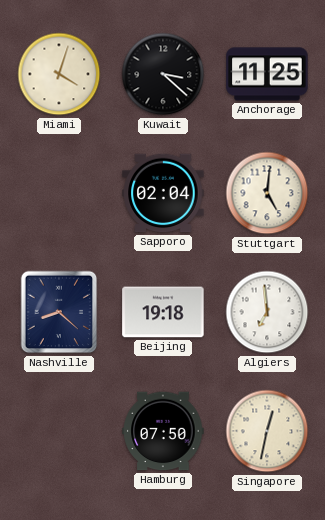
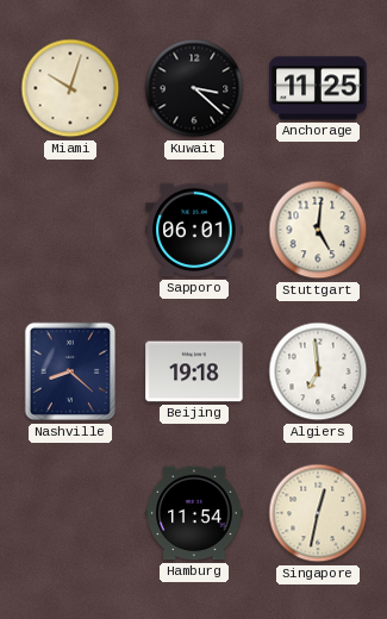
Miami: 4:03 -> 10:03
Sapporo: 02:04 -> 06:01
Hamburg: 07:50 -> 11:54
